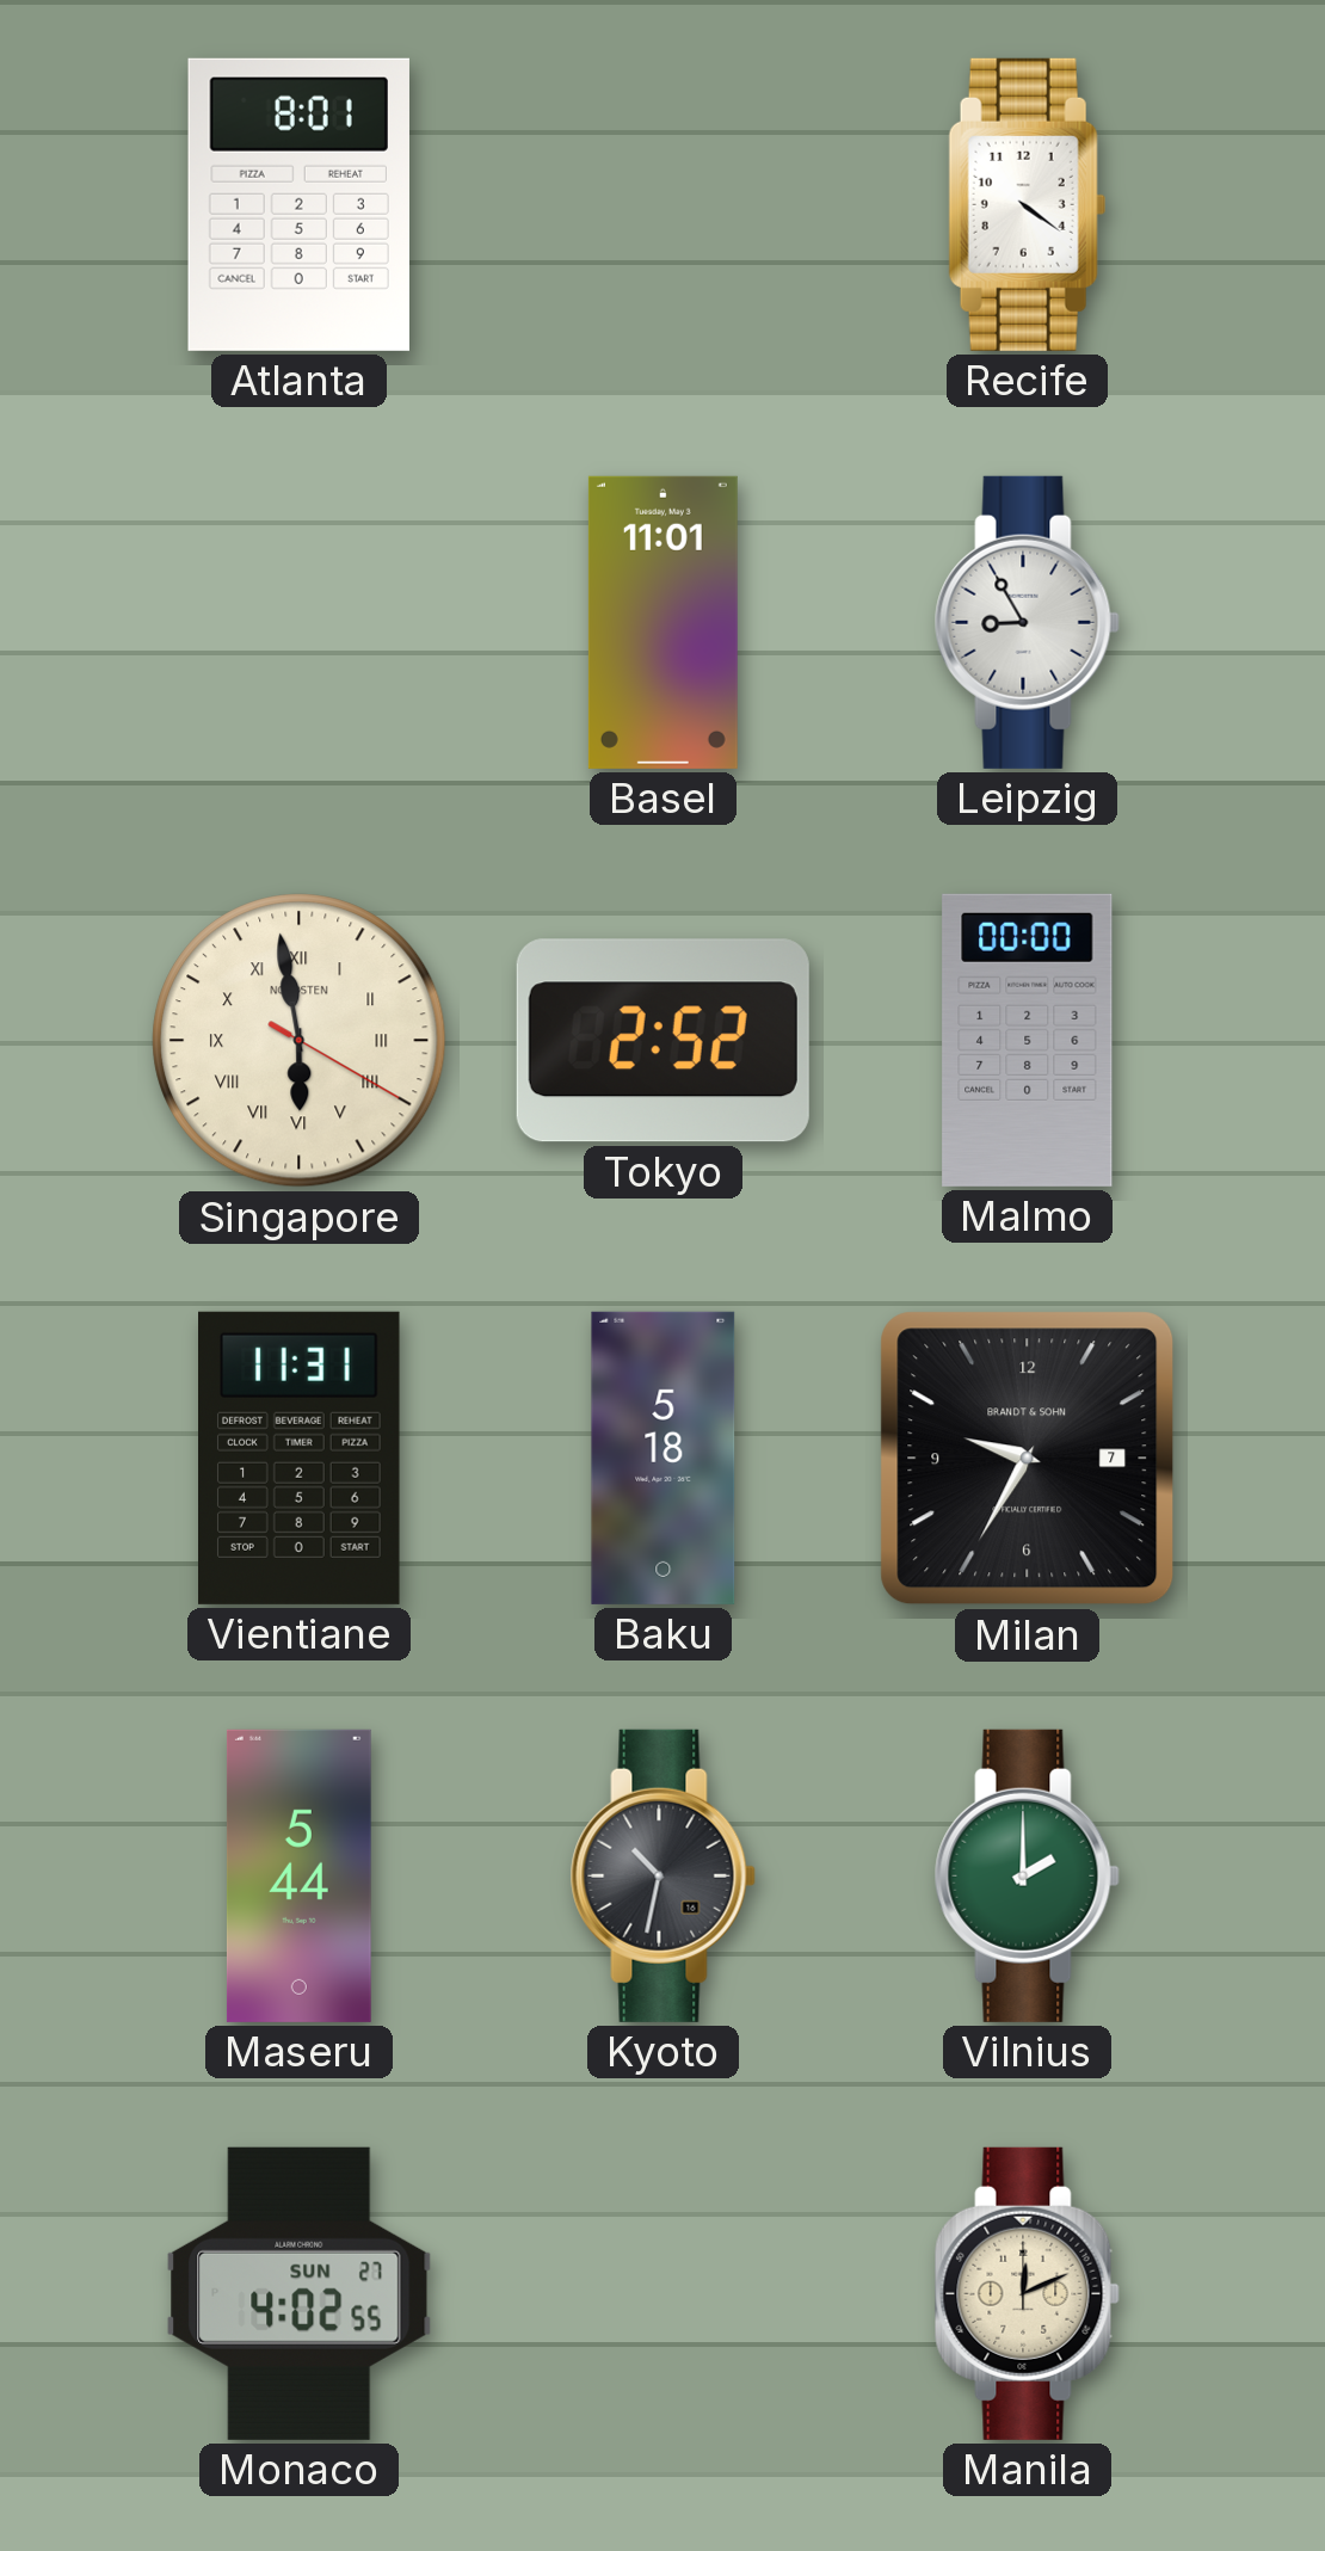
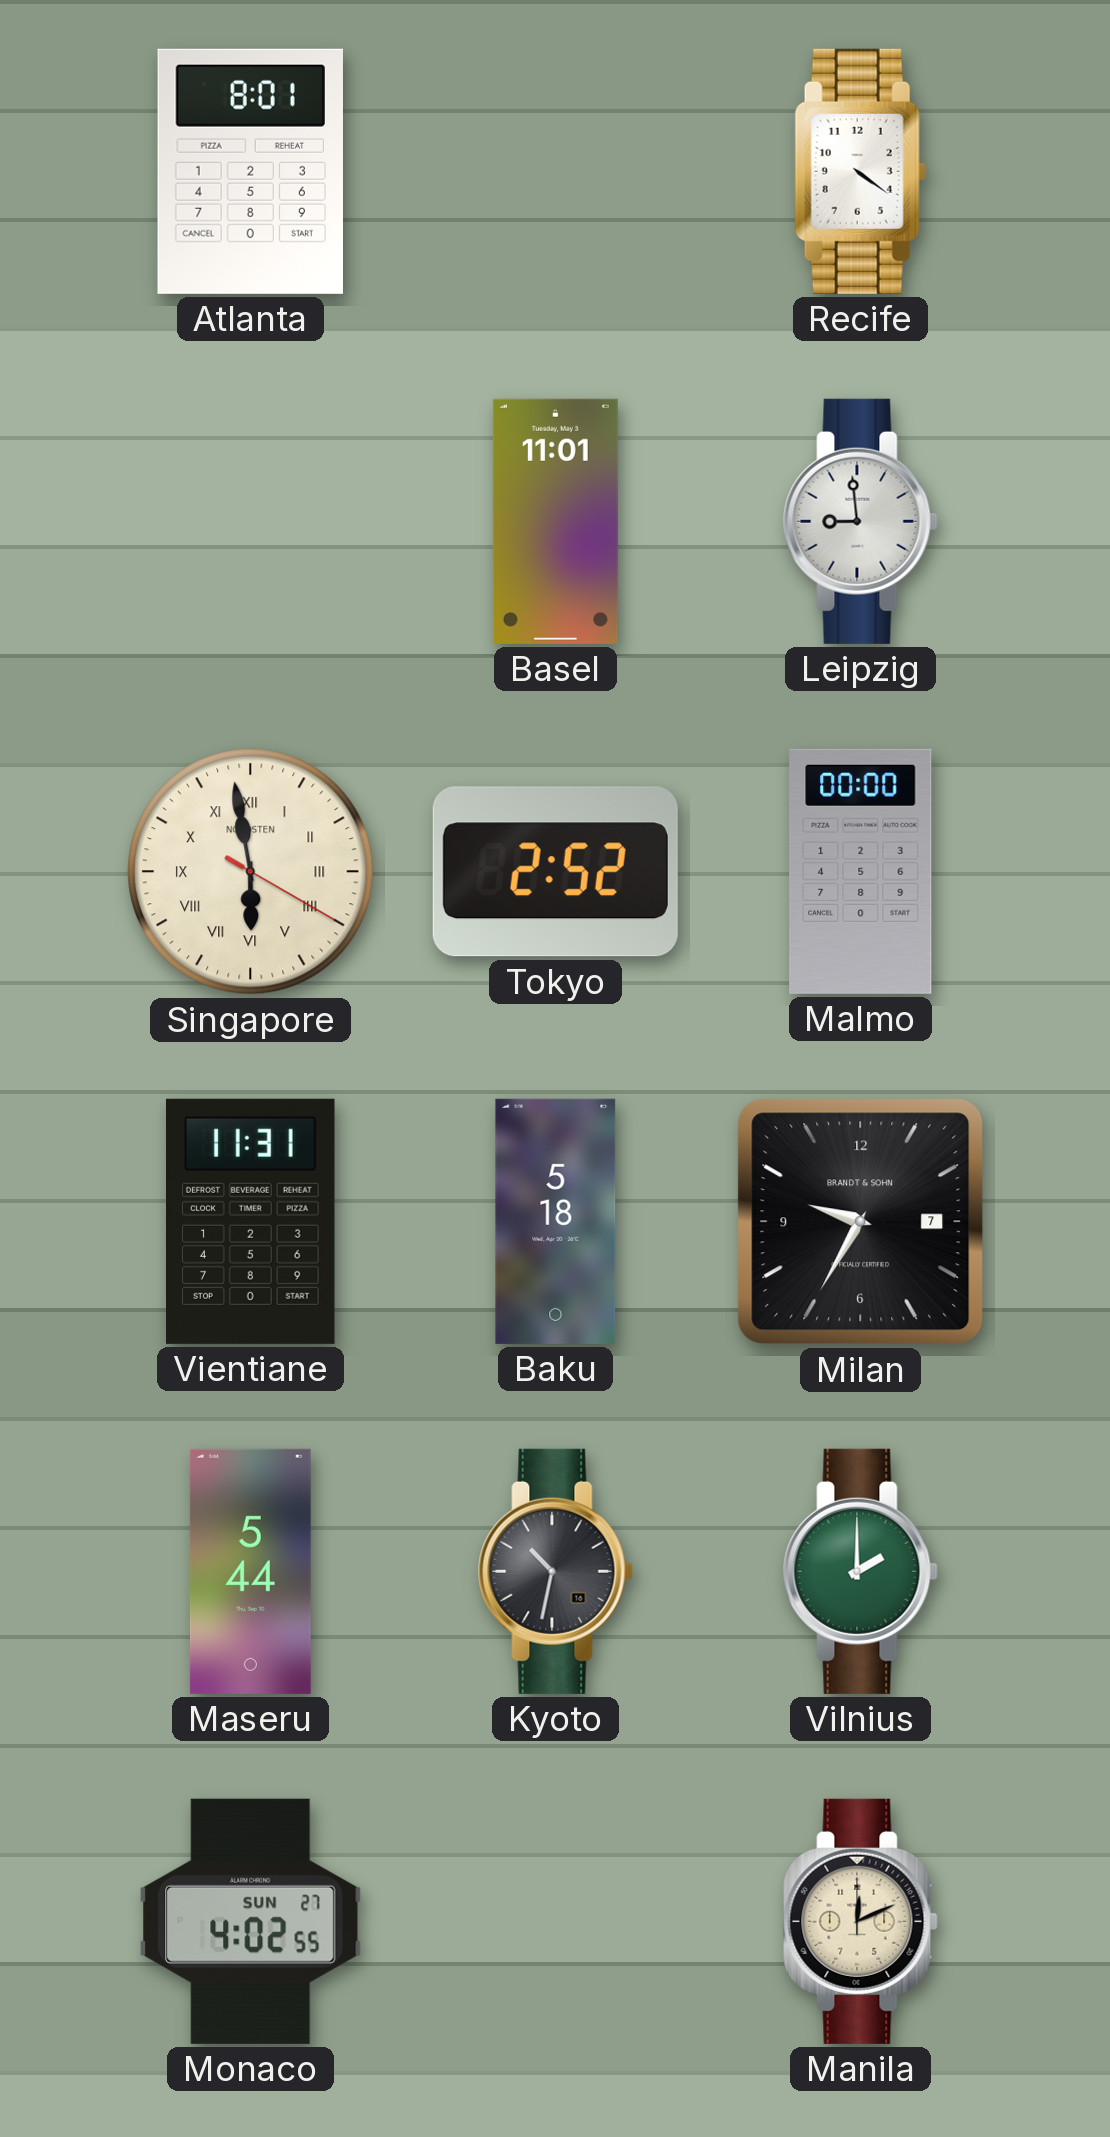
Leipzig: 8:55 -> 8:59
